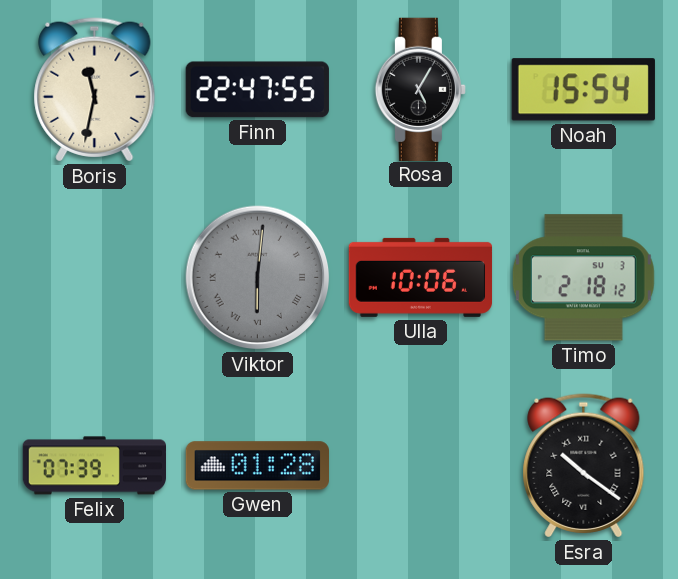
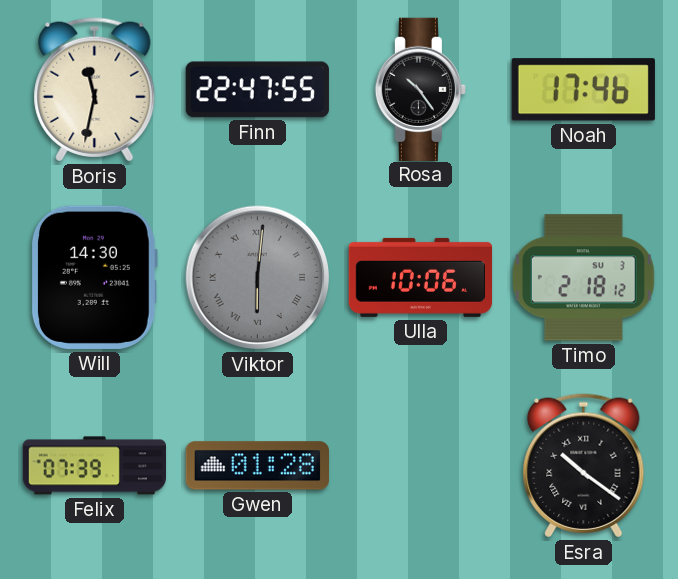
Rosa: 5:05 -> 10:24
Noah: 15:54 -> 17:46
Will: none -> 14:30
